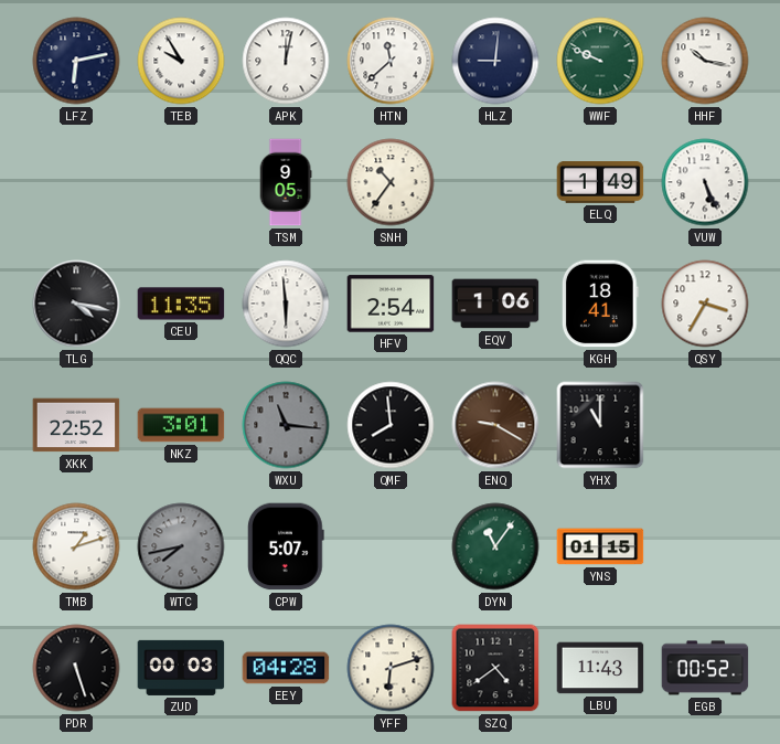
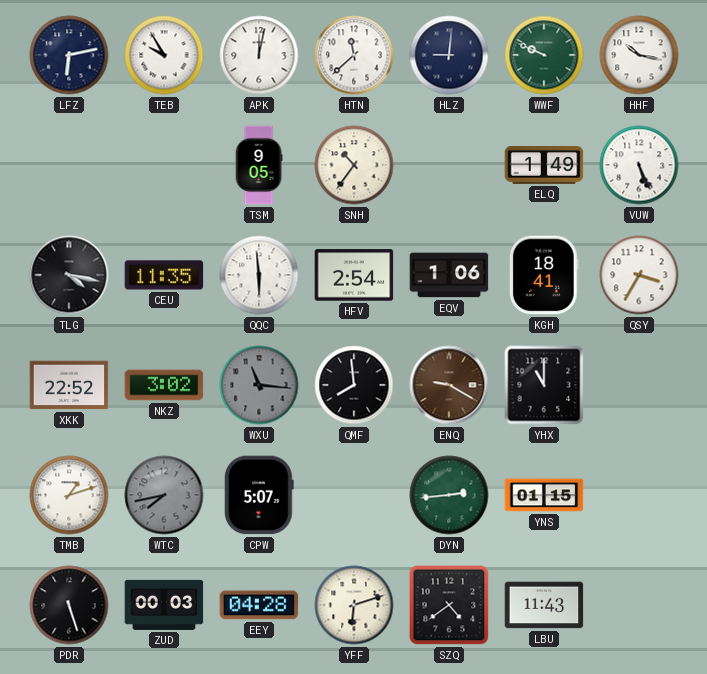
NKZ: 3:01 -> 3:02
DYN: 11:06 -> 2:44
EGB: 00:52 -> none
